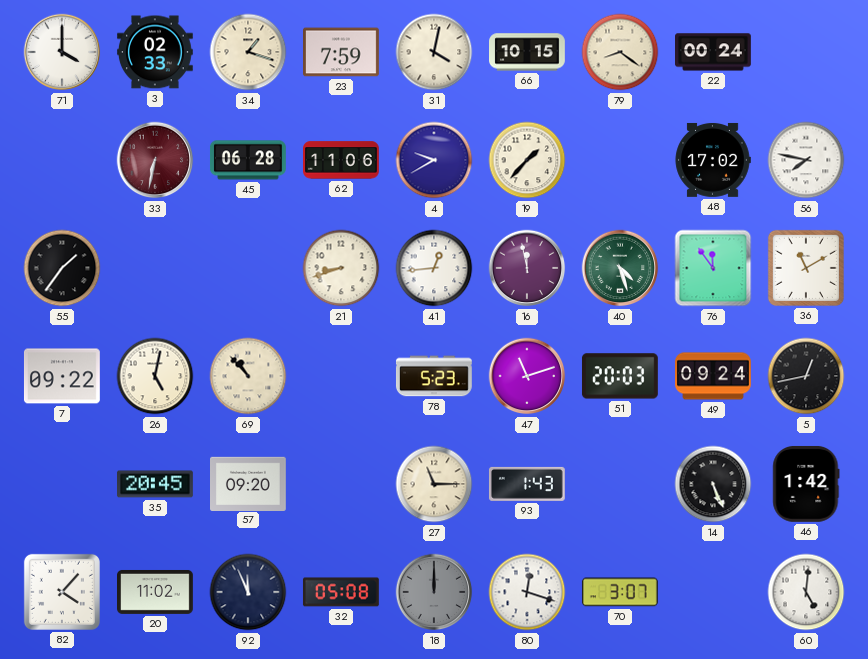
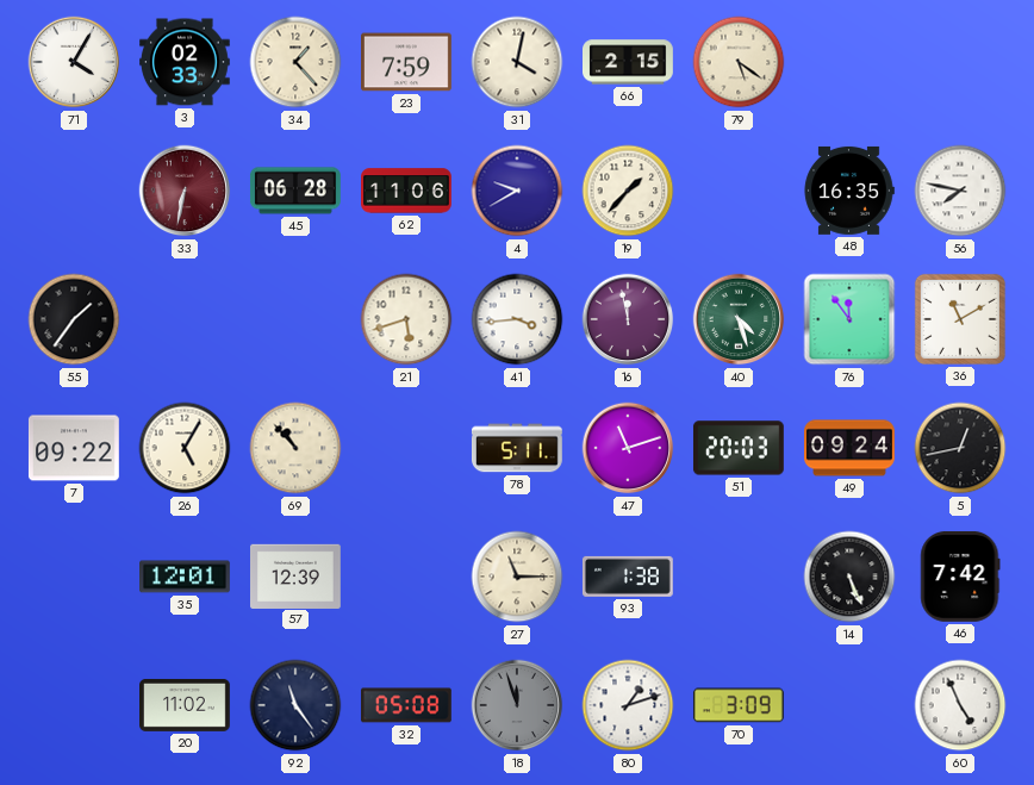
71: 4:00 -> 4:05
34: 1:18 -> 1:23
66: 10:15 -> 2:15
79: 8:21 -> 5:21
22: 00:24 -> none
48: 17:02 -> 16:35
21: 8:42 -> 5:42
41: 12:44 -> 3:44
26: 5:02 -> 5:05
78: 5:23 -> 5:11
35: 20:45 -> 12:01
57: 09:20 -> 12:39
93: 1:43 -> 1:38
46: 1:42 -> 7:42
82: 4:07 -> none
92: 11:56 -> 11:24
18: 12:00 -> 11:57
80: 12:18 -> 1:12
70: 3:07 -> 3:09
60: 5:01 -> 4:56
